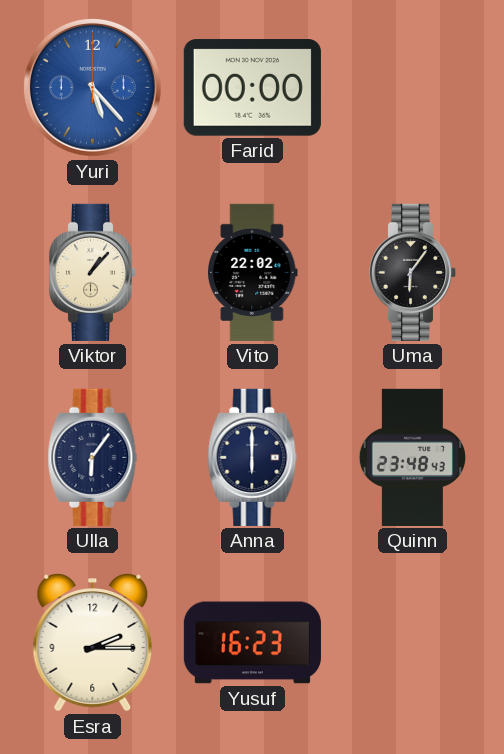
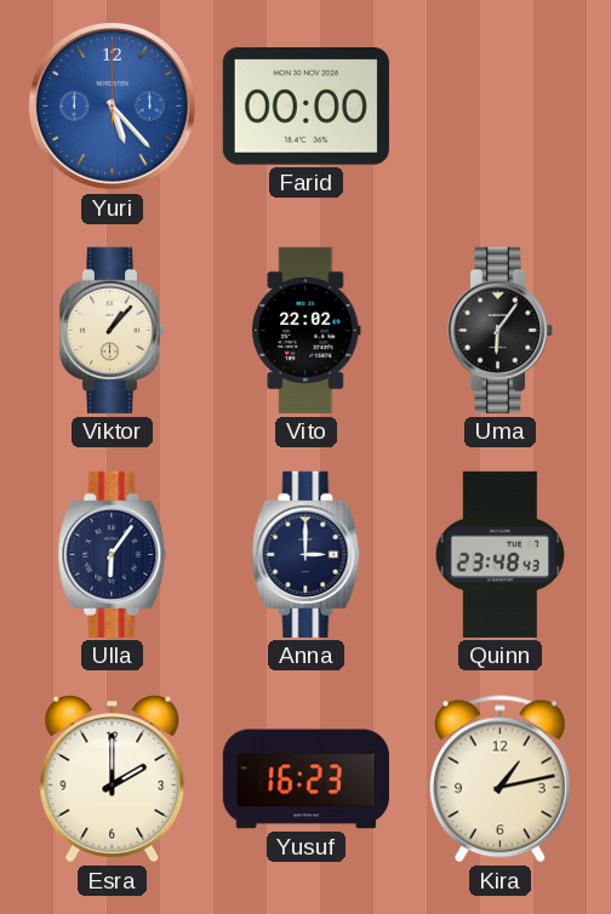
Anna: 6:00 -> 3:00
Esra: 2:15 -> 2:00
Kira: none -> 1:13
